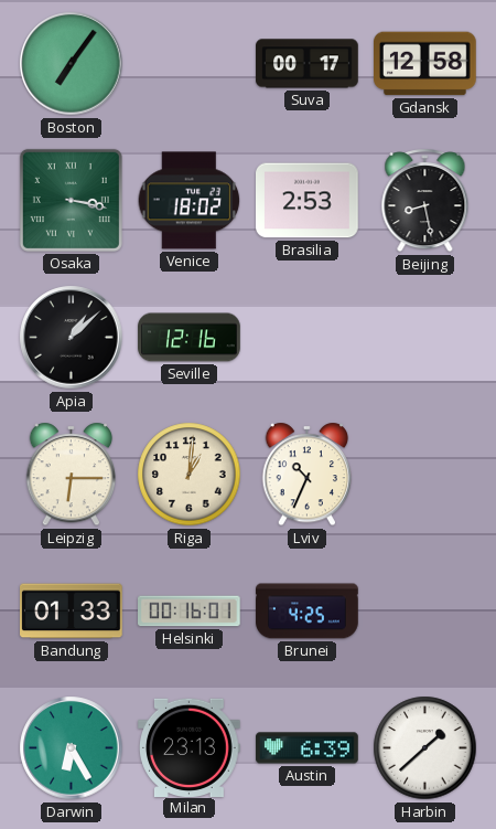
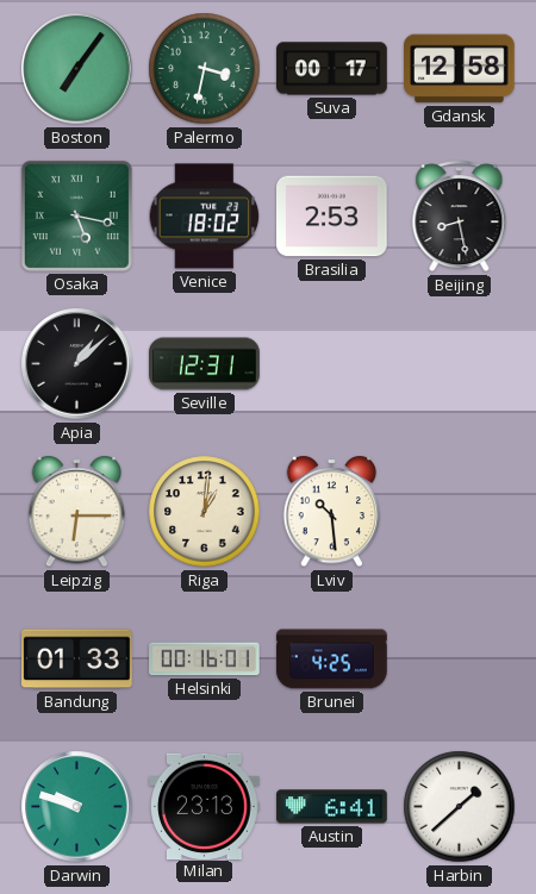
Palermo: none -> 3:32
Osaka: 3:17 -> 5:17
Seville: 12:16 -> 12:31
Lviv: 10:34 -> 10:29
Darwin: 6:25 -> 9:48
Austin: 6:39 -> 6:41
